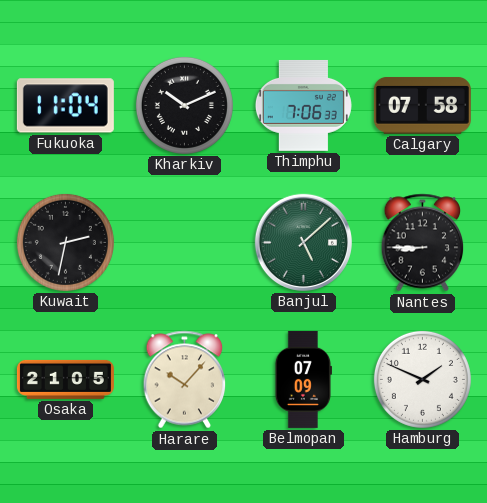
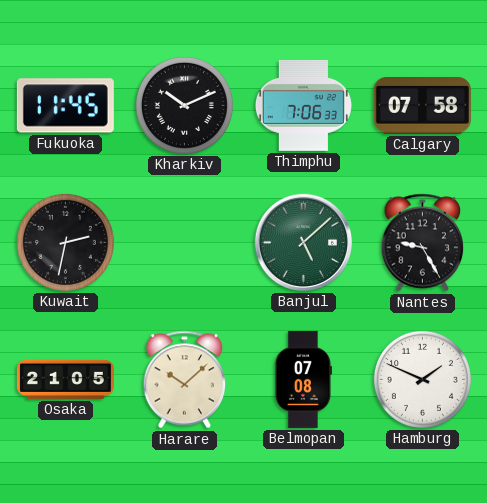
Fukuoka: 11:04 -> 11:45
Nantes: 8:45 -> 9:25
Harare: 10:07 -> 10:08
Belmopan: 07:09 -> 07:08
